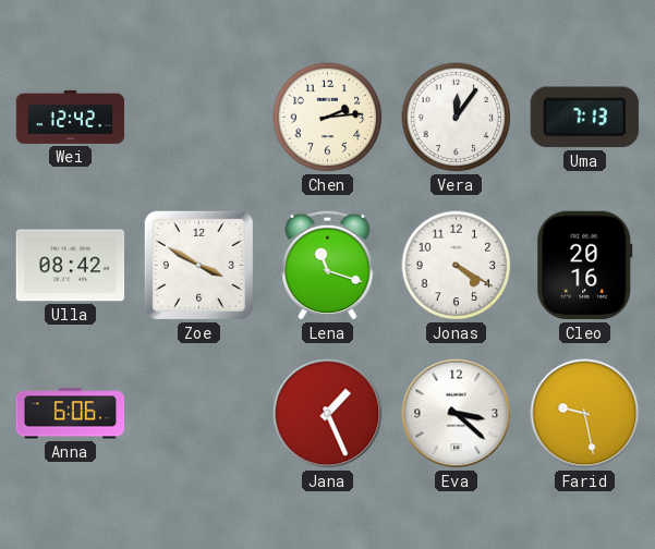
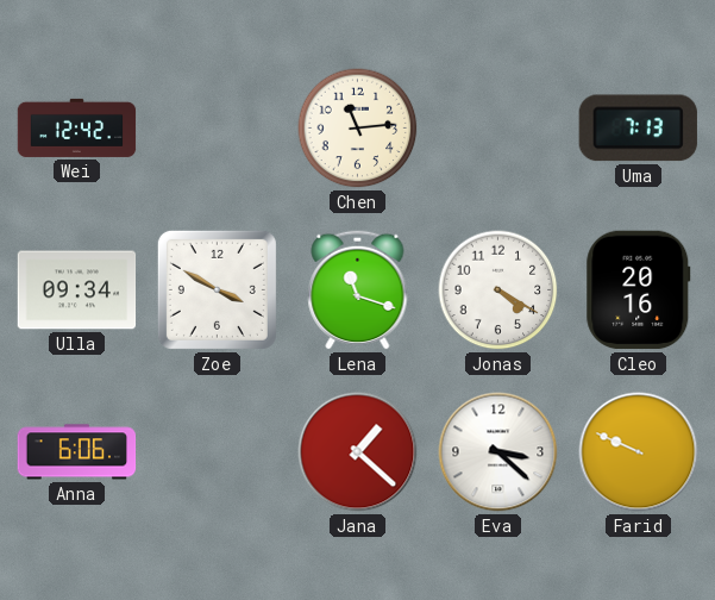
Chen: 2:14 -> 11:14
Vera: 12:06 -> none
Ulla: 08:42 -> 09:34
Jana: 1:26 -> 1:22
Farid: 9:28 -> 9:49
